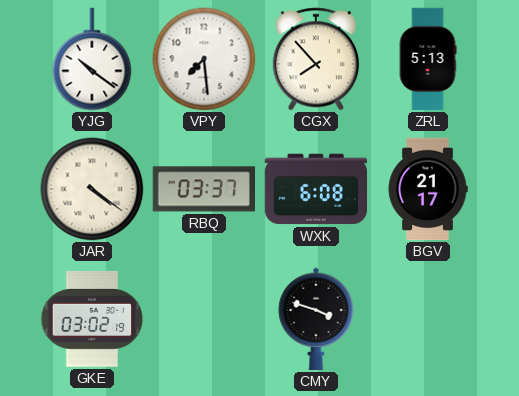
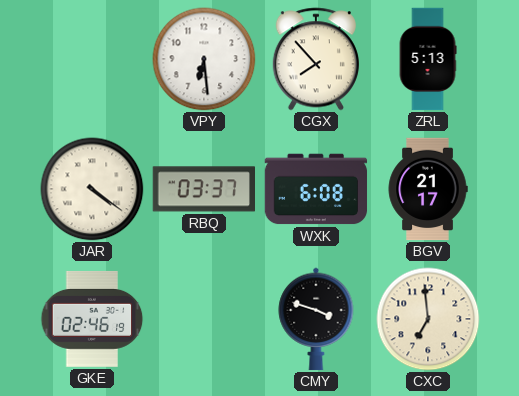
YJG: 10:21 -> none
VPY: 7:29 -> 6:29
GKE: 03:02 -> 02:46
CXC: none -> 6:59
